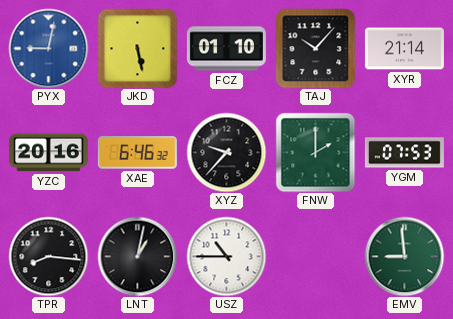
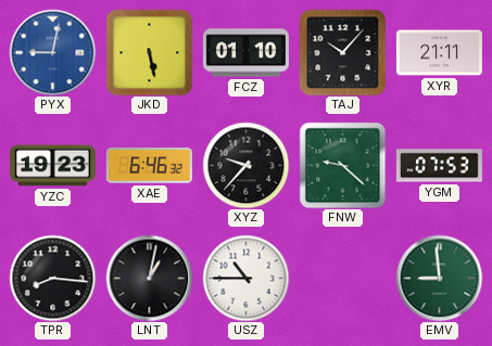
XYR: 21:14 -> 21:11
YZC: 20:16 -> 19:23
FNW: 2:00 -> 9:22
